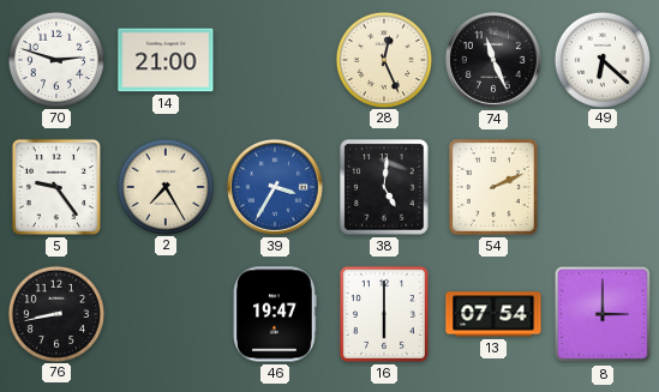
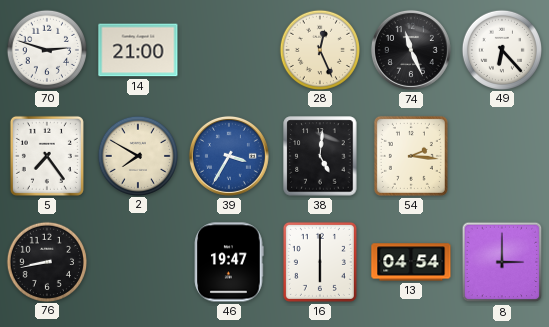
49: 6:22 -> 6:23
5: 9:24 -> 7:24
2: 7:25 -> 7:50
54: 2:11 -> 2:16
13: 07:54 -> 04:54
